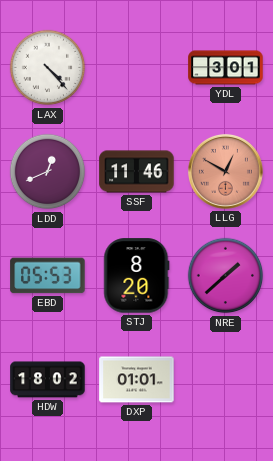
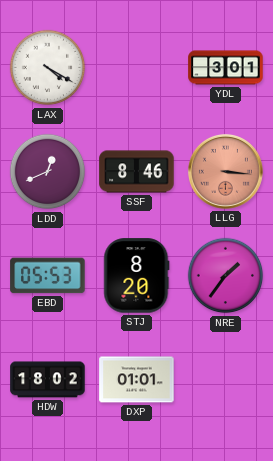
LAX: 4:23 -> 4:20
SSF: 11:46 -> 8:46
LLG: 12:50 -> 3:16
NRE: 1:38 -> 1:36
